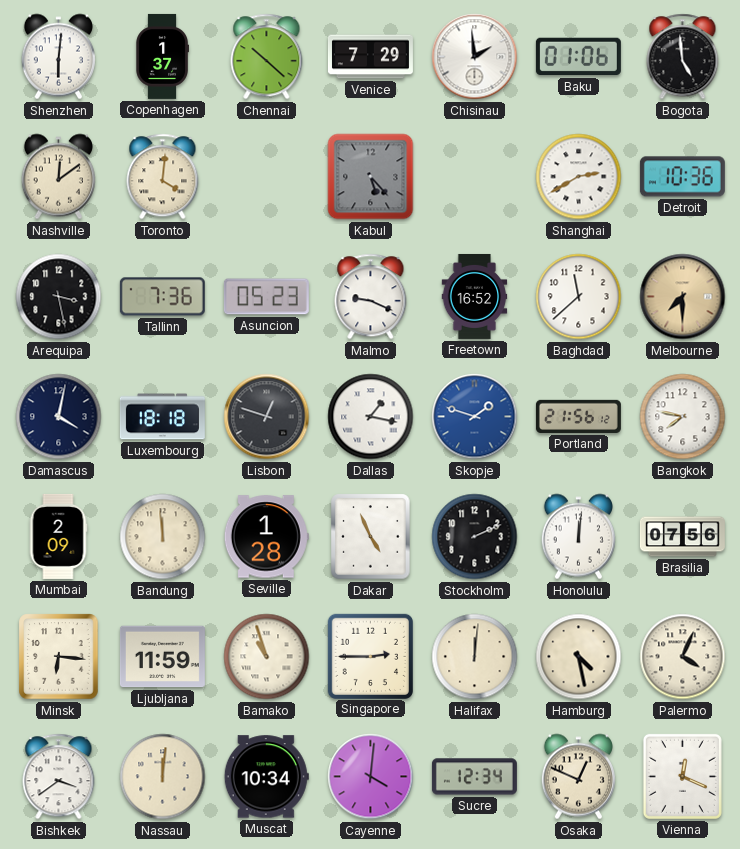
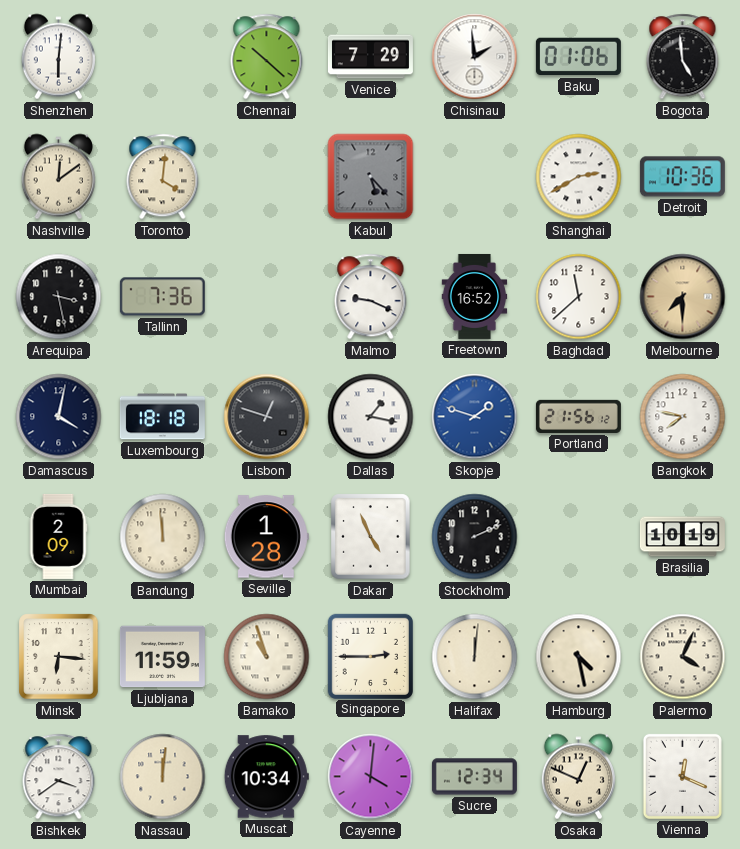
Copenhagen: 1:37 -> none
Asuncion: 05:23 -> none
Honolulu: 12:01 -> none
Brasilia: 07:56 -> 10:19
